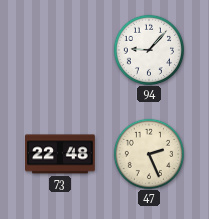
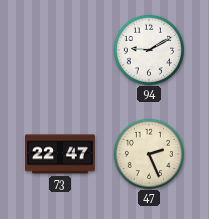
94: 9:07 -> 9:10
73: 22:48 -> 22:47
